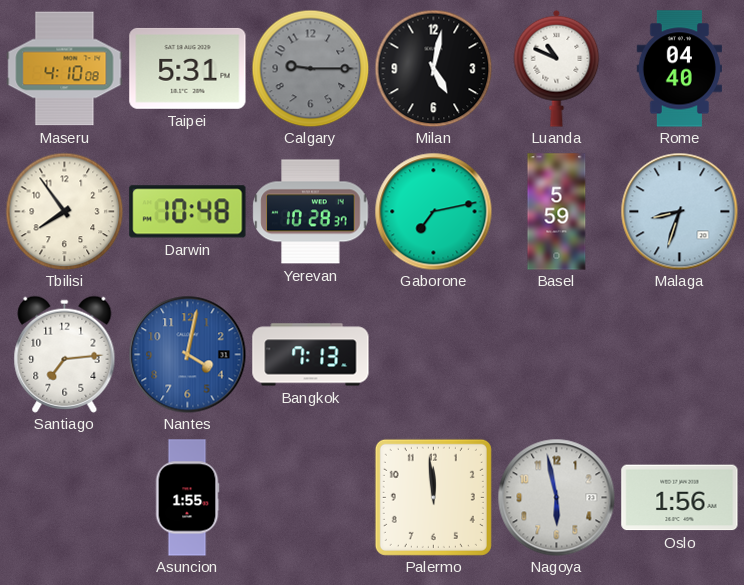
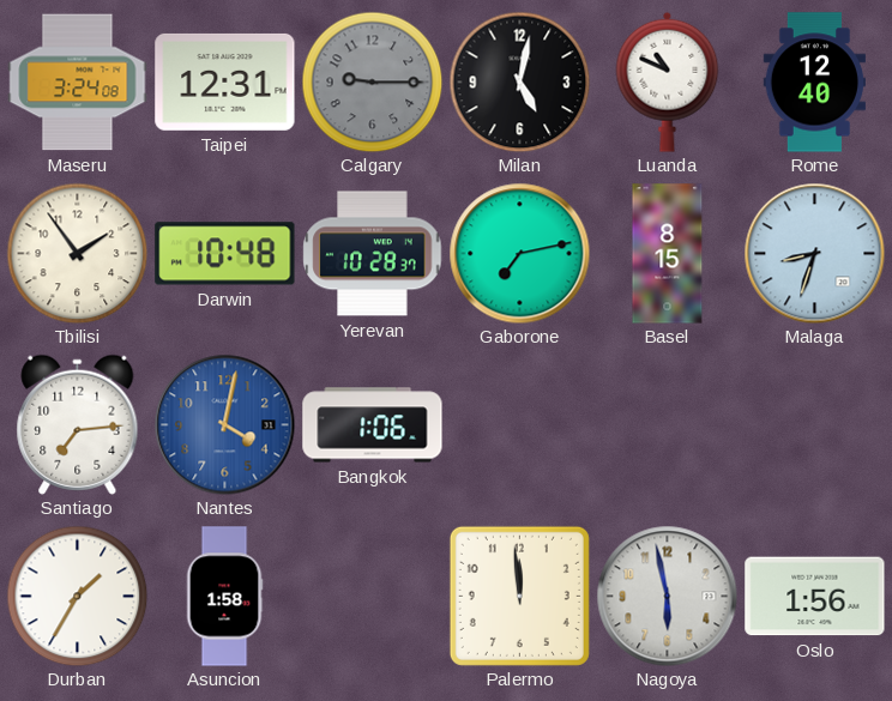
Maseru: 4:10 -> 3:24
Taipei: 5:31 -> 12:31
Rome: 04:40 -> 12:40
Tbilisi: 7:54 -> 1:54
Basel: 5:59 -> 8:15
Bangkok: 7:13 -> 1:06
Durban: none -> 1:35
Asuncion: 1:55 -> 1:58
